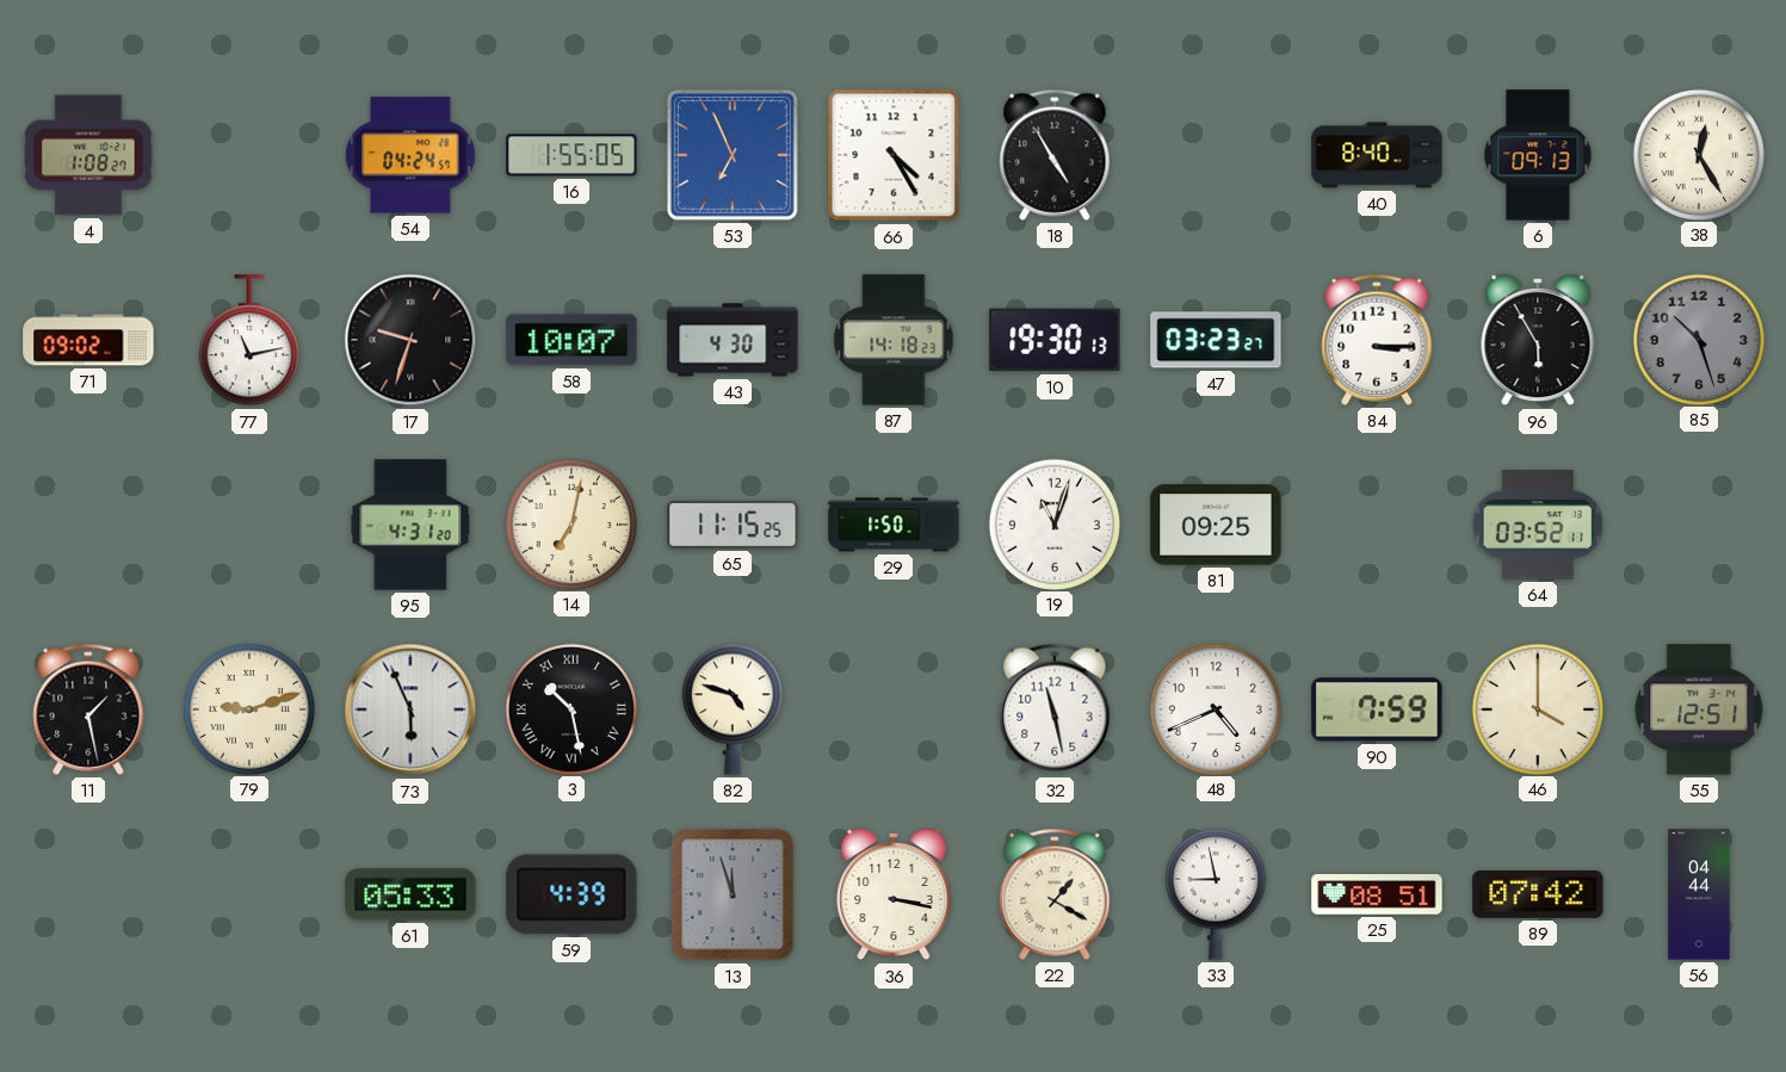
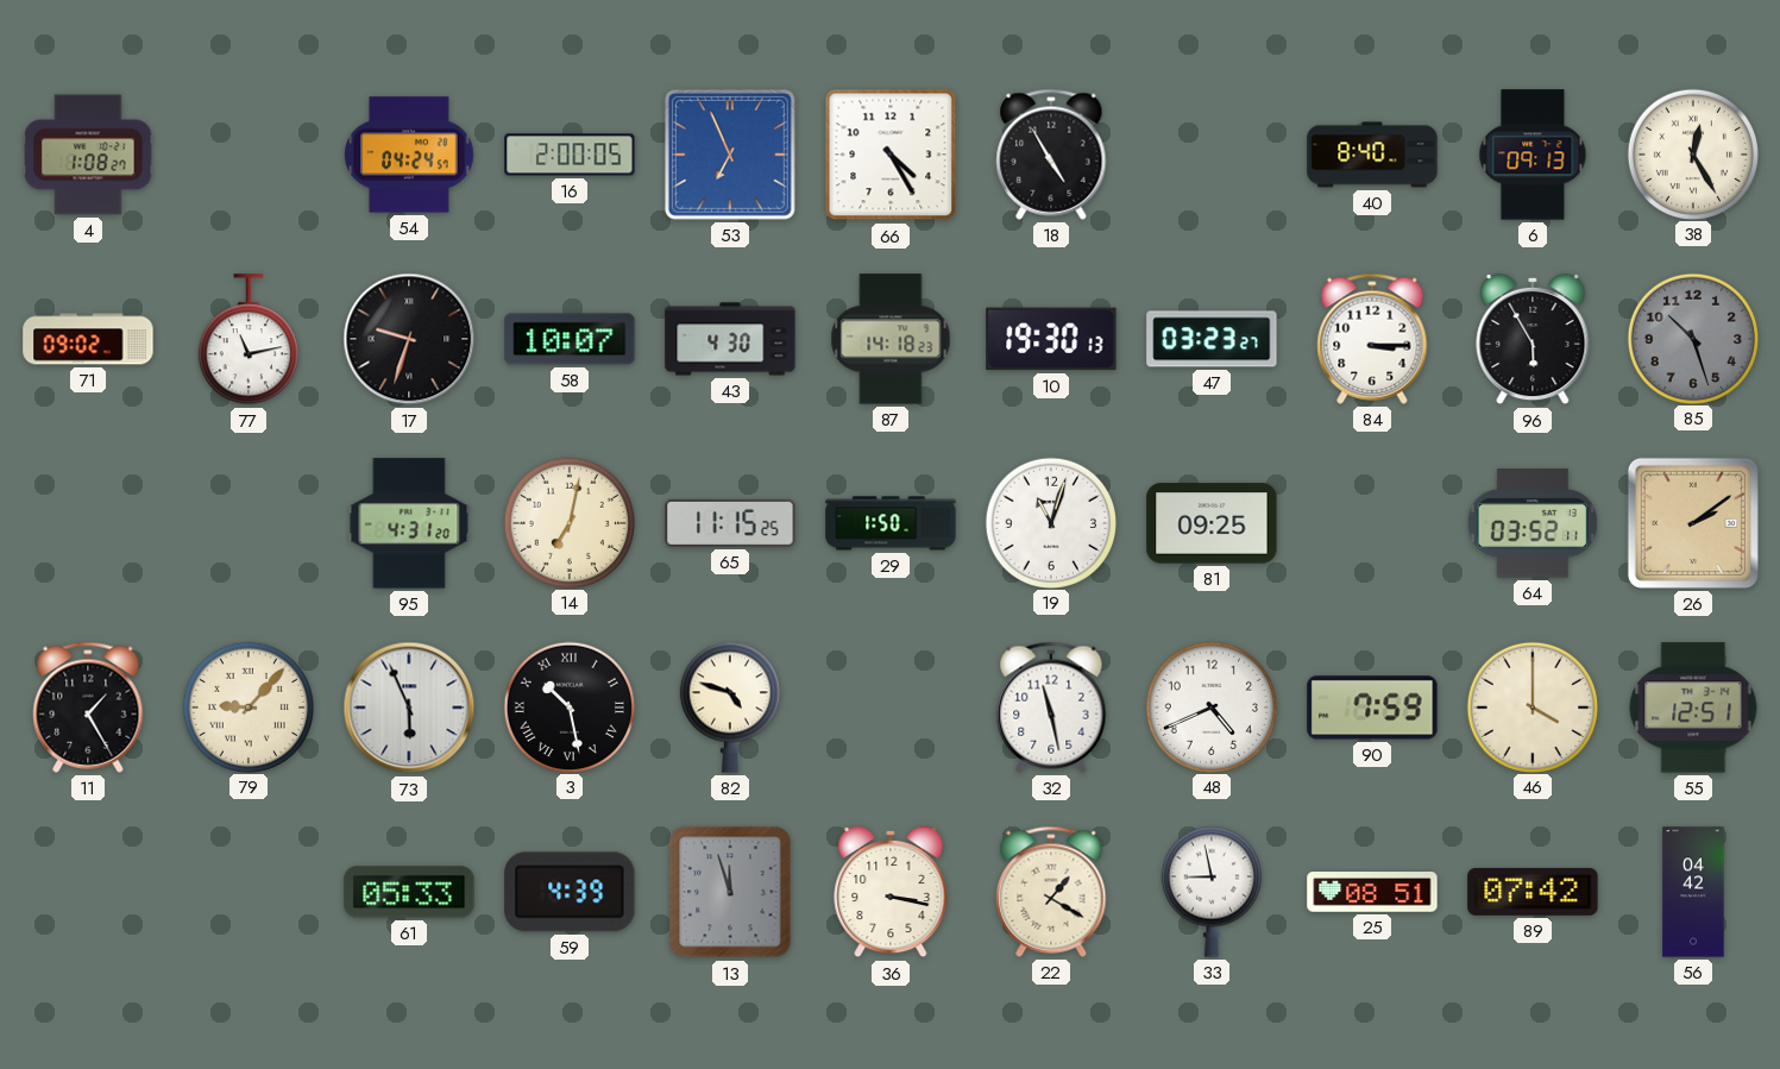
16: 1:55 -> 2:00
26: none -> 2:09
11: 1:28 -> 1:25
79: 9:12 -> 9:07
56: 04:44 -> 04:42
